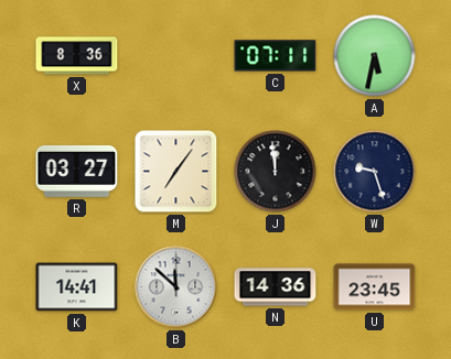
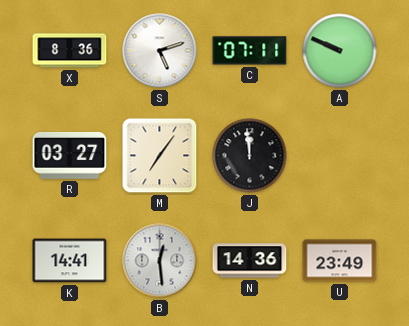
S: none -> 5:12
A: 5:32 -> 9:49
W: 9:27 -> none
B: 11:52 -> 12:29
U: 23:45 -> 23:49
